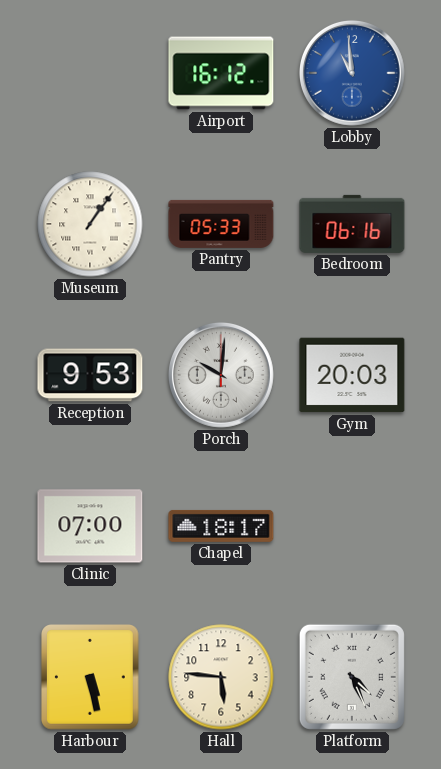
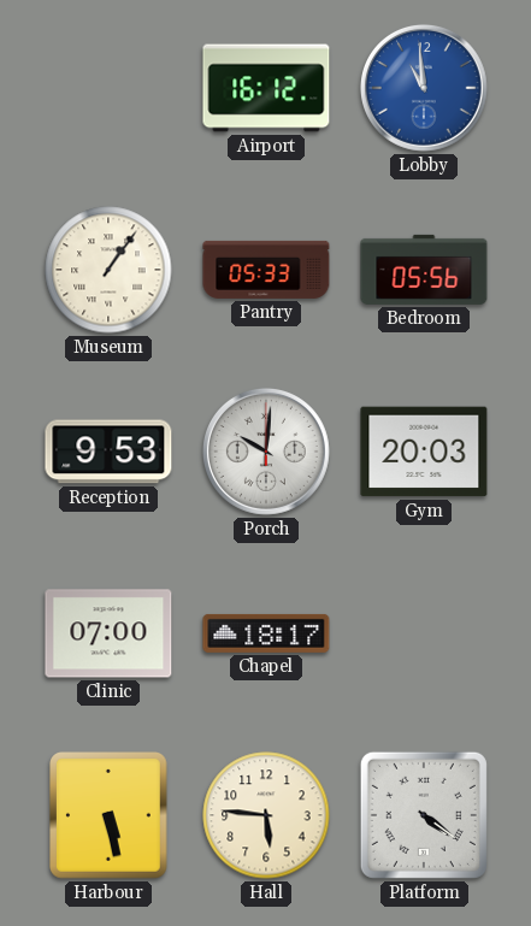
Bedroom: 06:16 -> 05:56
Platform: 4:26 -> 4:21
